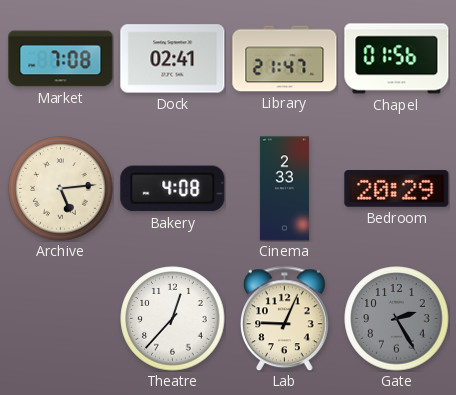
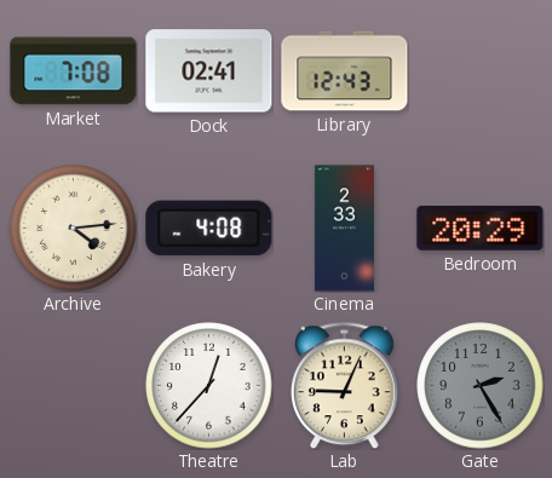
Library: 21:47 -> 12:43
Chapel: 01:56 -> none
Archive: 5:14 -> 4:14
